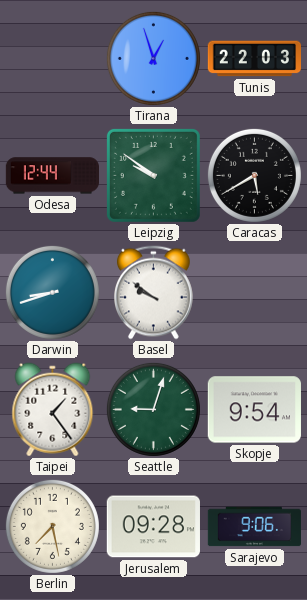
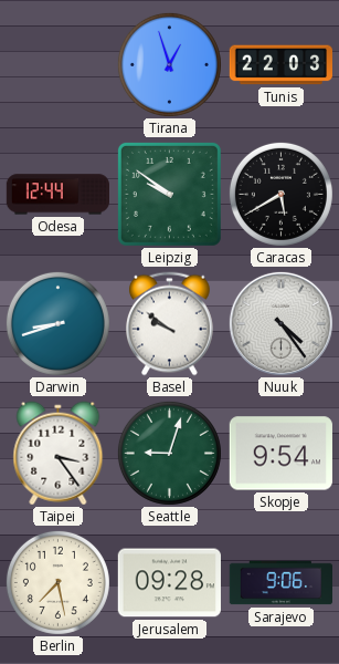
Nuuk: none -> 4:24
Taipei: 1:24 -> 3:24
